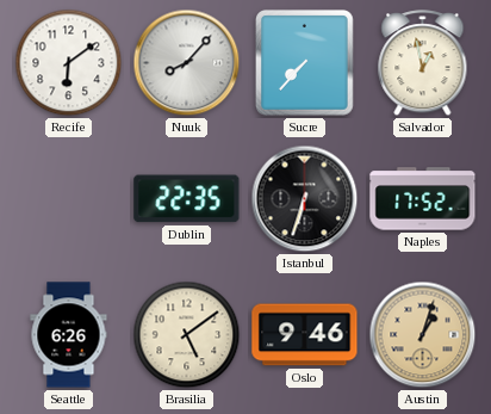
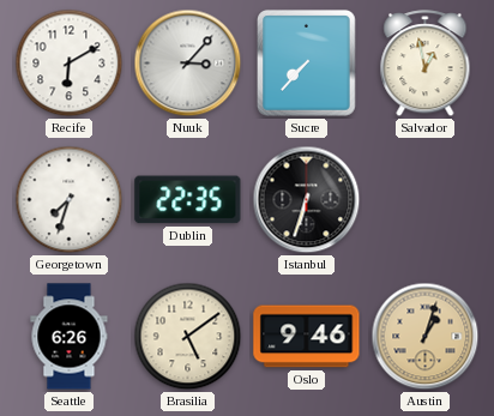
Recife: 6:09 -> 6:10
Nuuk: 8:07 -> 3:07
Georgetown: none -> 7:33
Naples: 17:52 -> none
